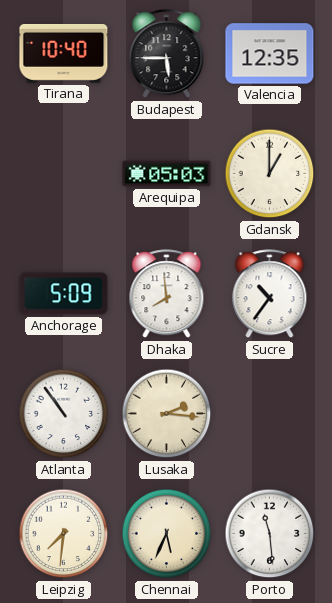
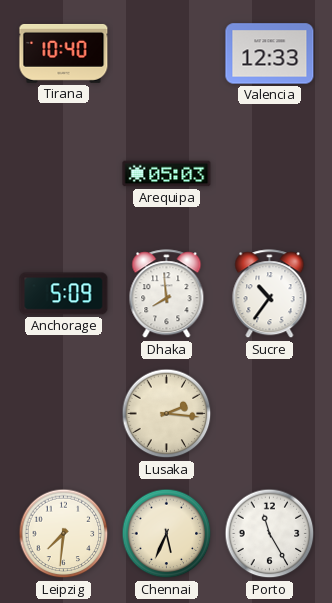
Budapest: 5:45 -> none
Valencia: 12:35 -> 12:33
Gdansk: 1:00 -> none
Atlanta: 10:54 -> none
Porto: 11:29 -> 11:25
